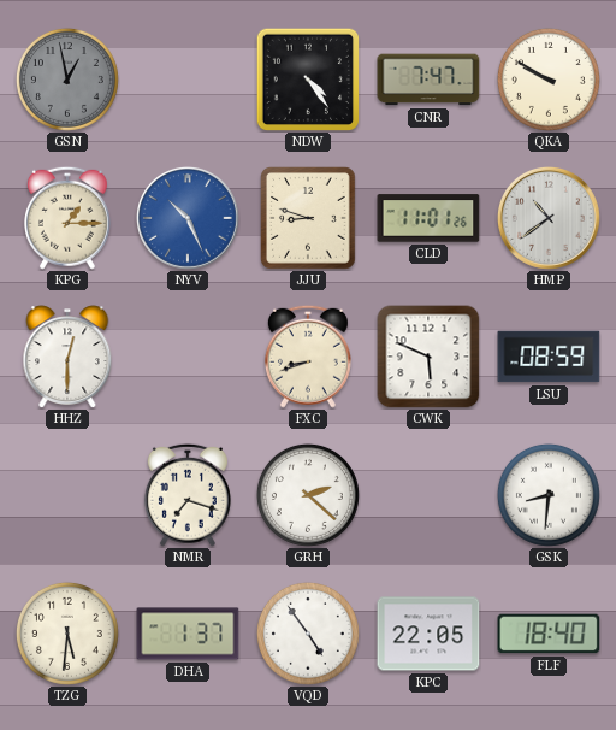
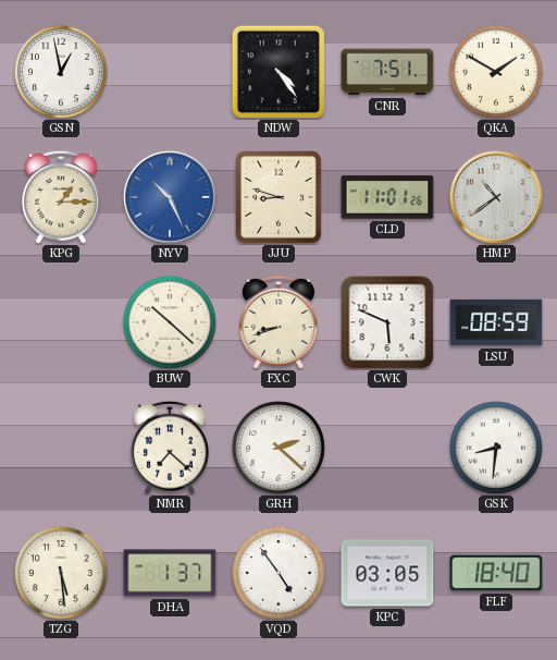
GSN dial: grey -> white
CNR: 7:47 -> 7:51
QKA: 9:50 -> 1:50
HHZ: 12:30 -> none
BUW: none -> 10:22
NMR: 7:18 -> 7:22
TZG: 5:31 -> 5:29
KPC: 22:05 -> 03:05
